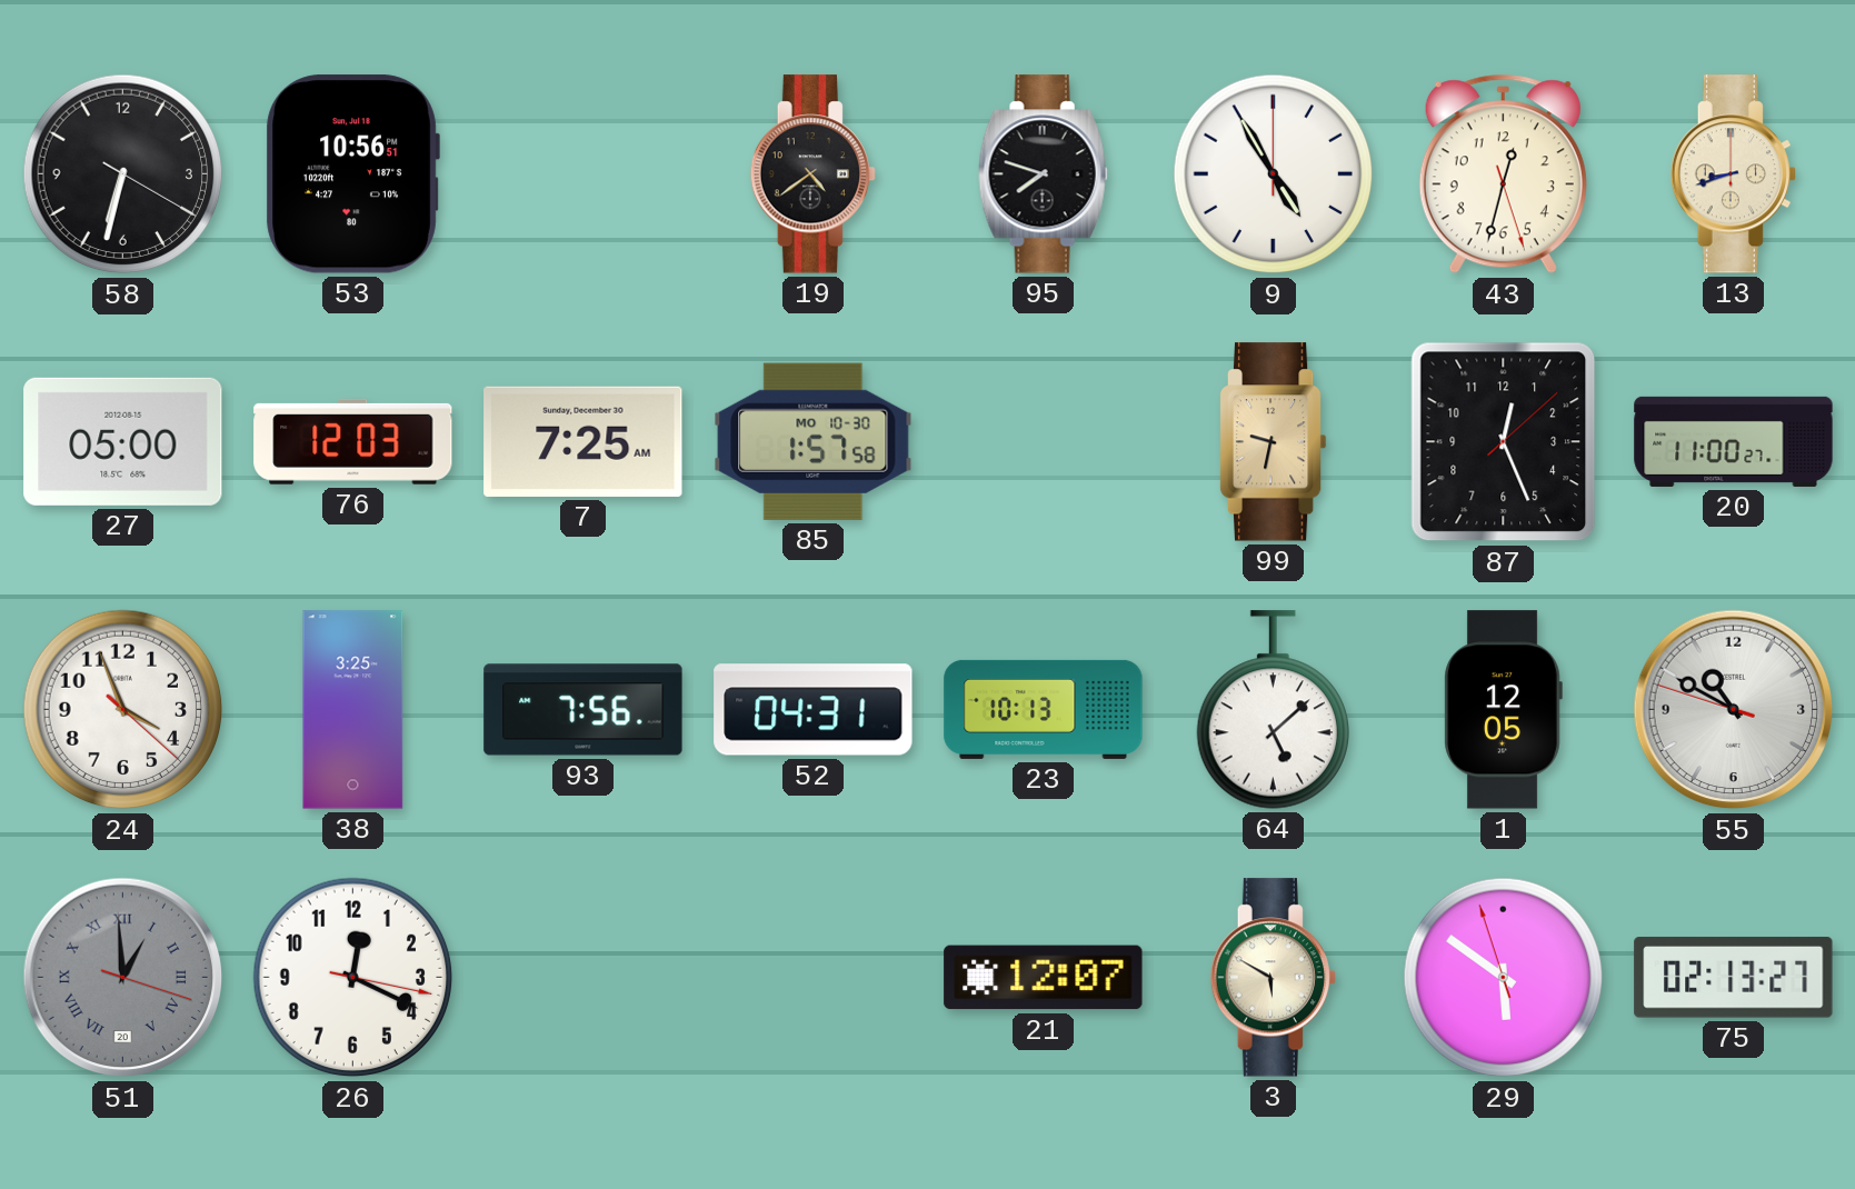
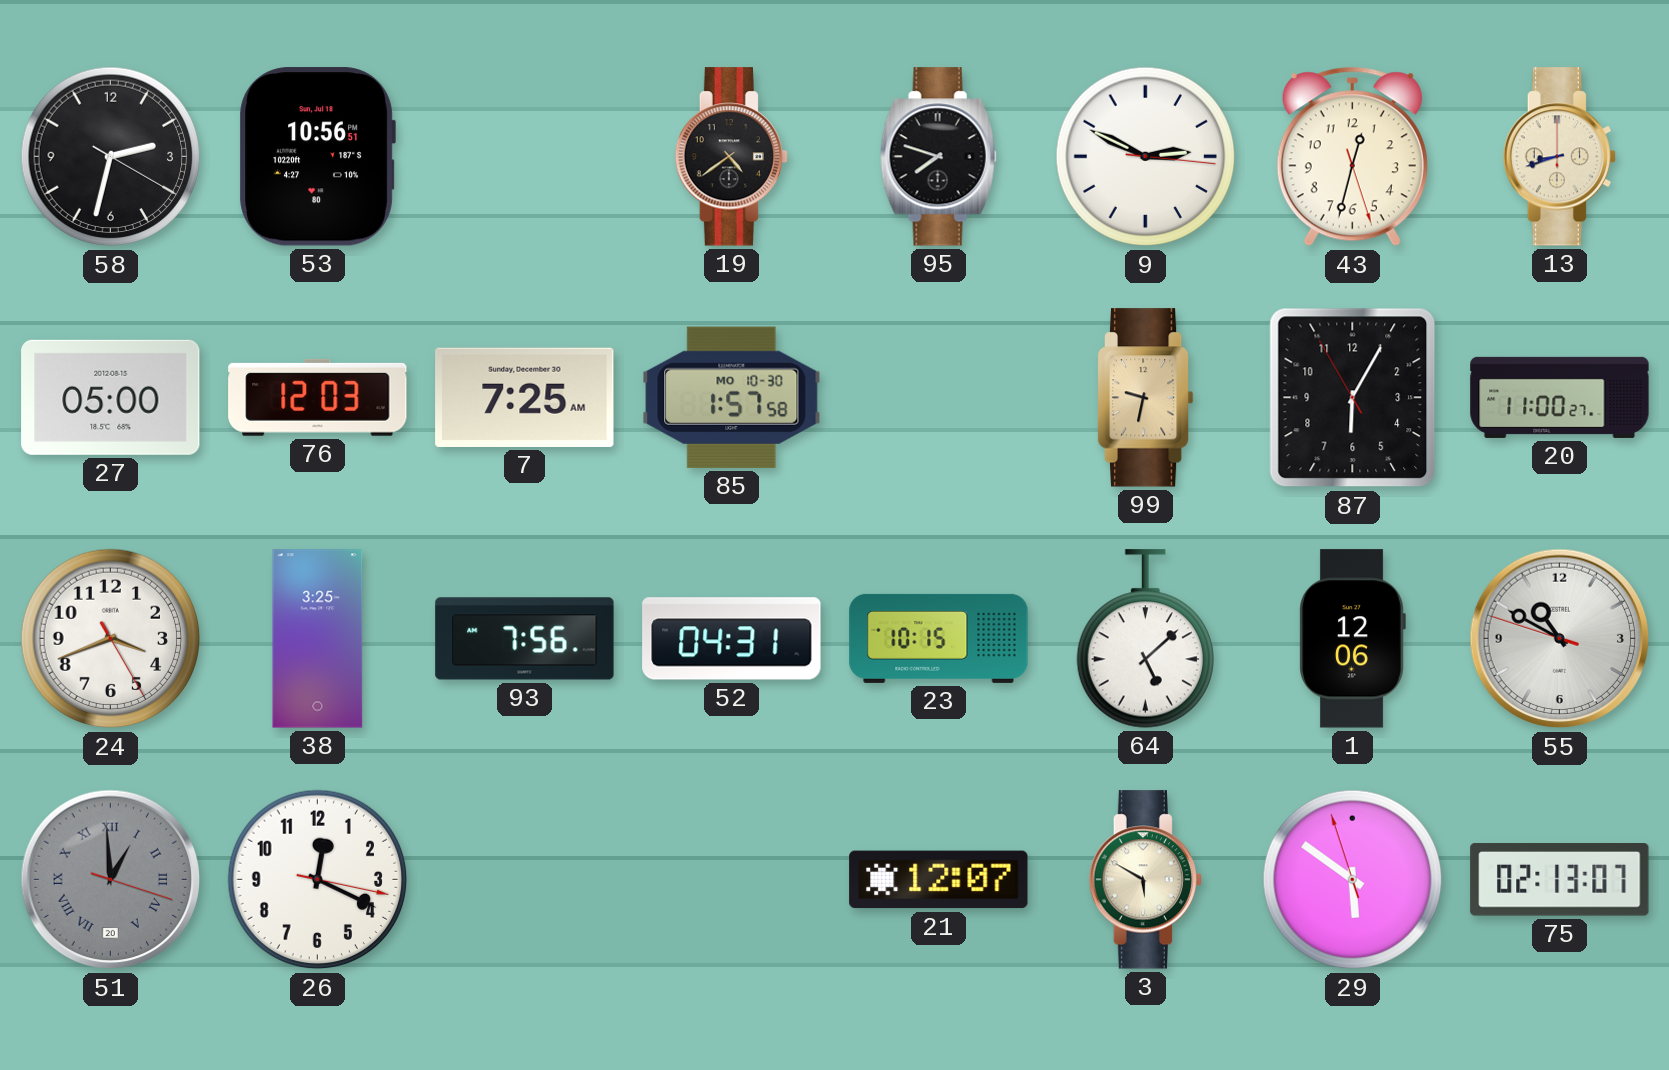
58: 6:32 -> 2:32
9: 4:55 -> 2:49
87: 12:26 -> 6:04
24: 3:56 -> 3:41
23: 10:13 -> 10:15
1: 12:05 -> 12:06
75: 02:13:27 -> 02:13:07
